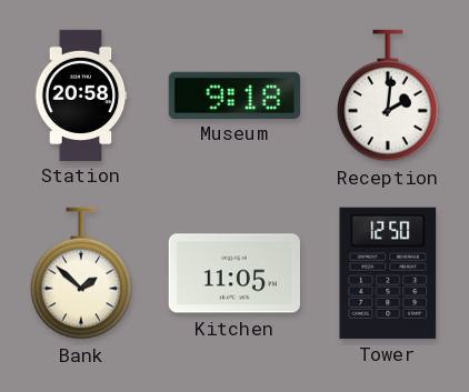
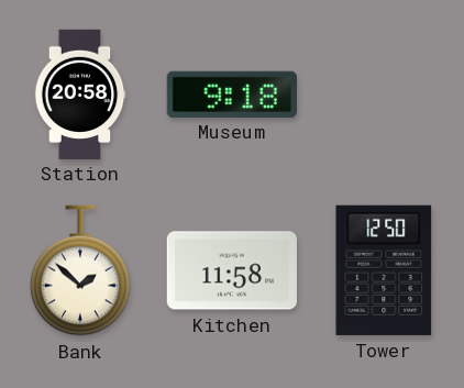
Reception: 2:01 -> none
Kitchen: 11:05 -> 11:58
